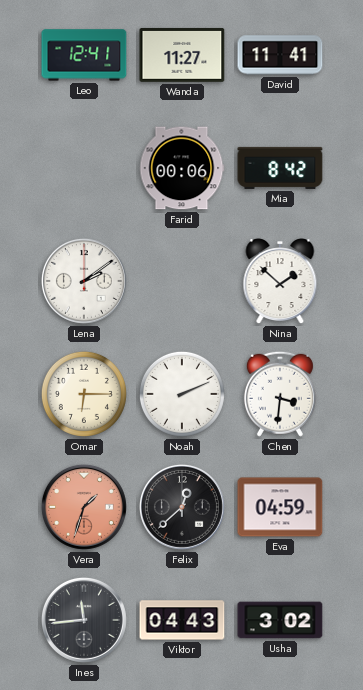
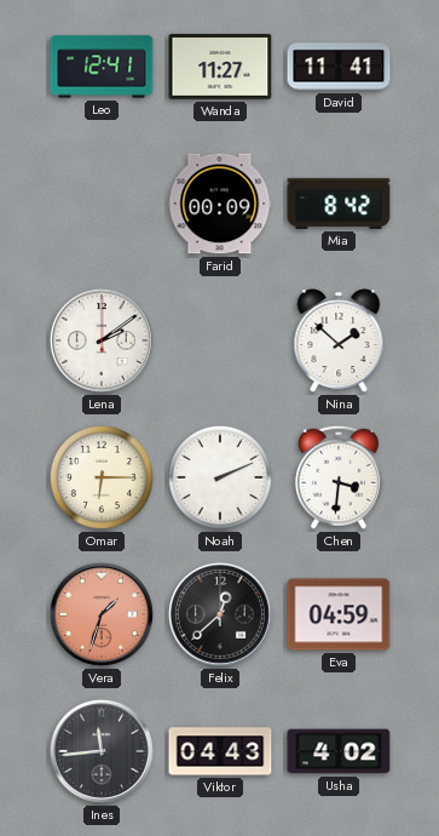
Farid: 00:06 -> 00:09
Usha: 3:02 -> 4:02
